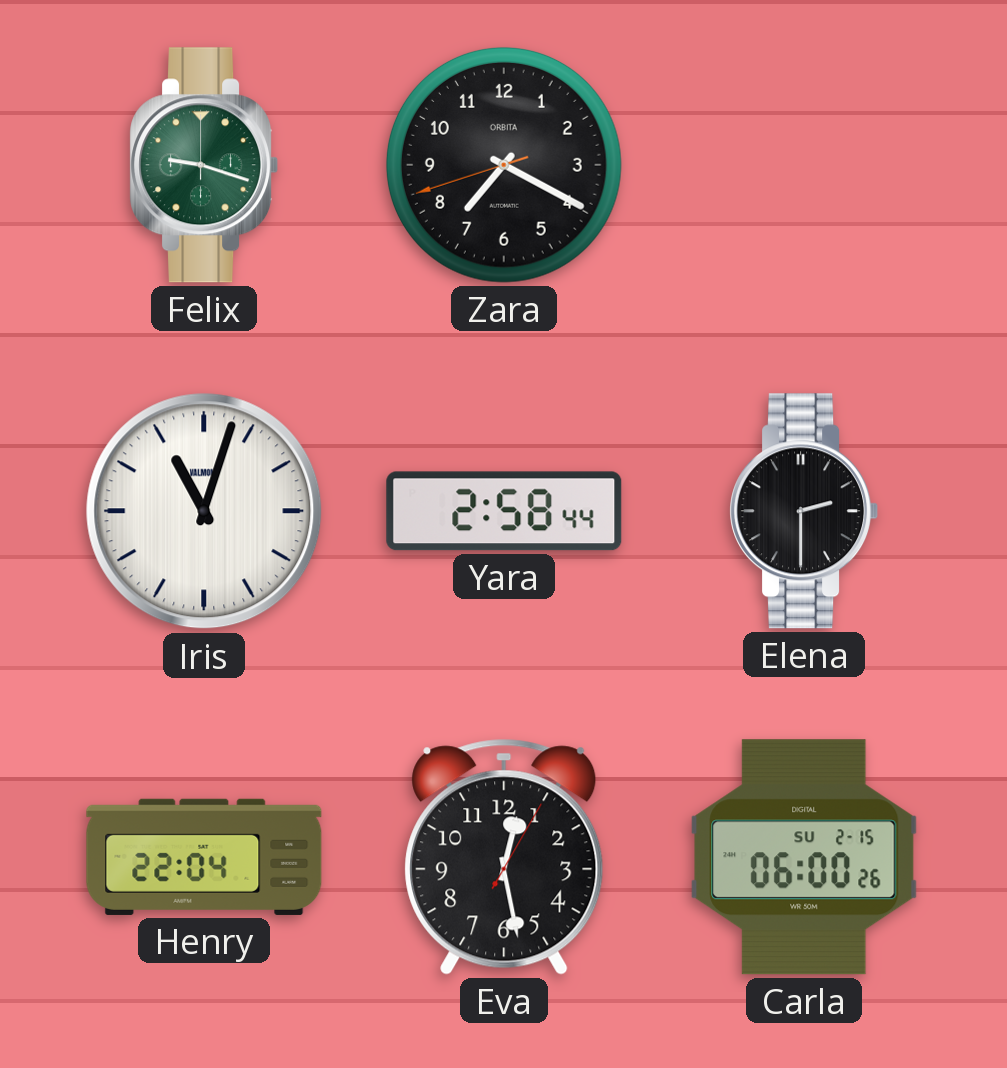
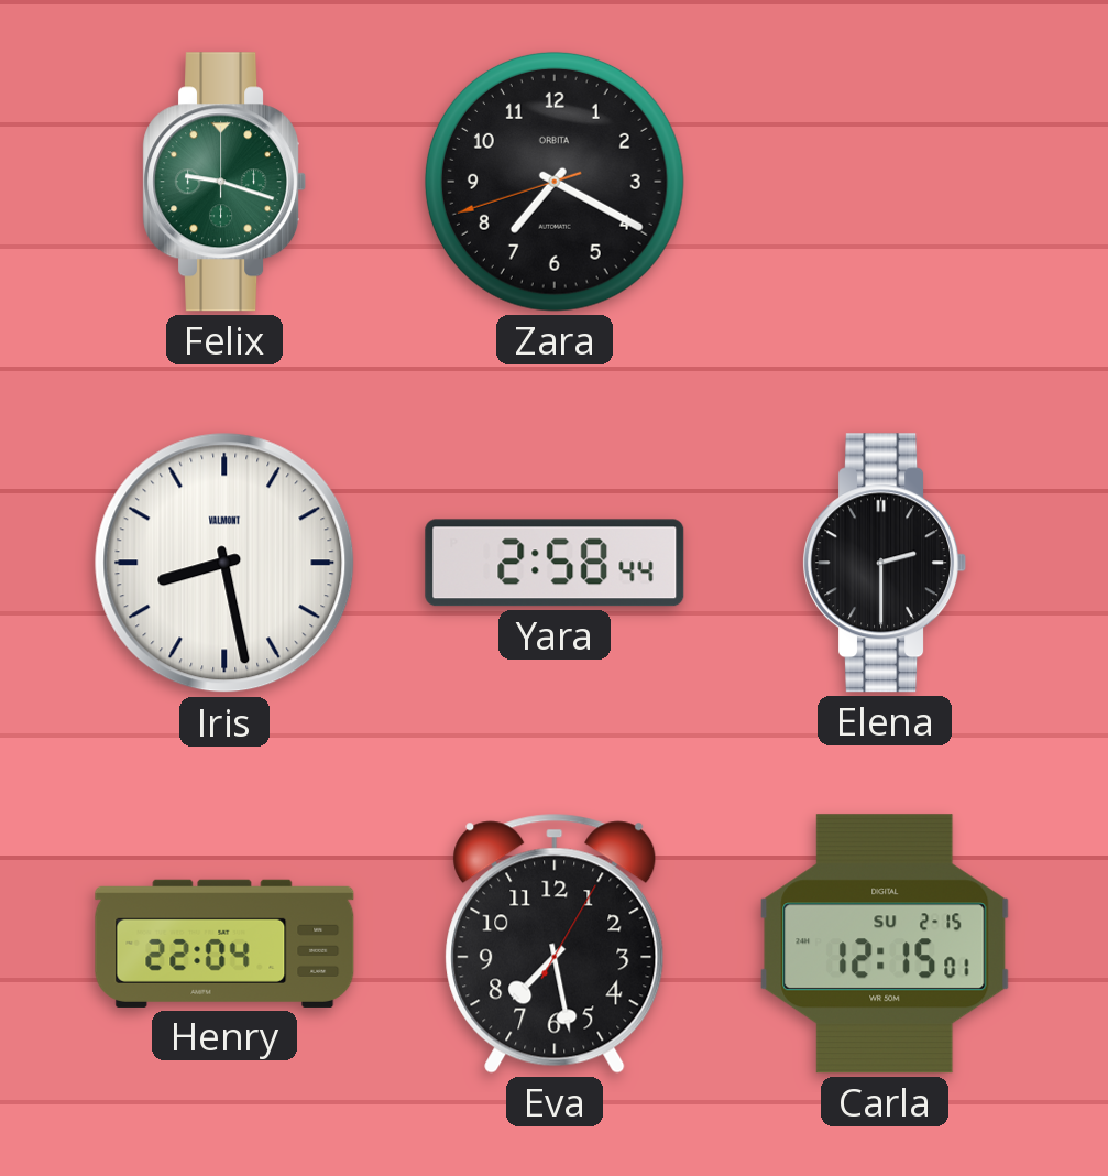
Iris: 11:03 -> 8:28
Eva: 12:28 -> 7:28
Carla: 06:00 -> 12:15
